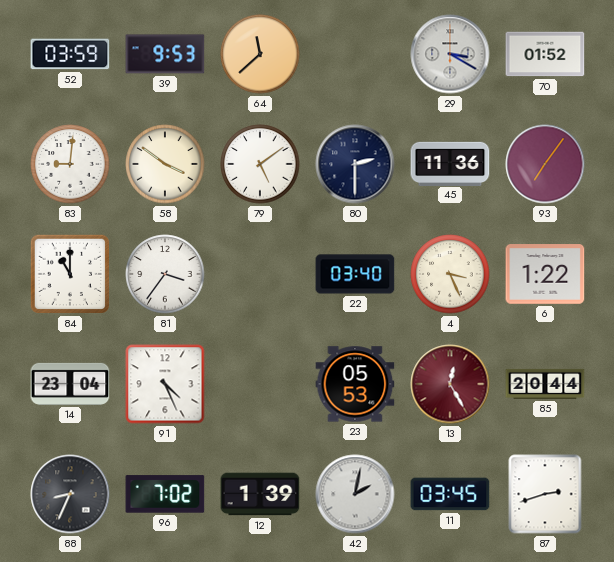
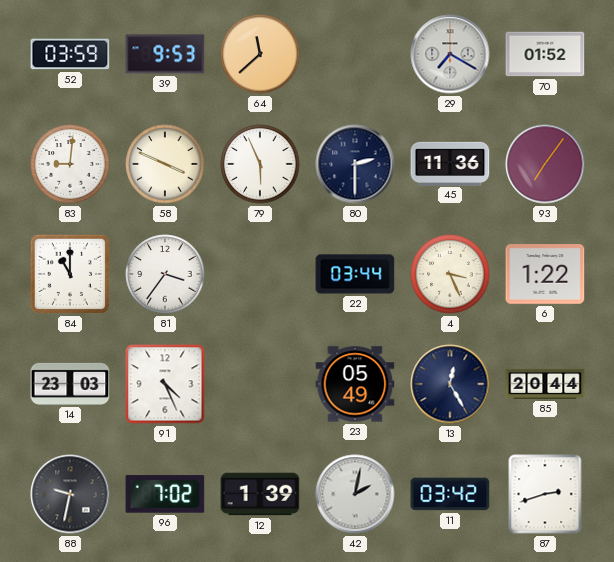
29: 3:20 -> 7:20
58: 3:51 -> 3:49
79: 5:09 -> 5:56
22: 03:40 -> 03:44
14: 23:04 -> 23:03
23: 05:53 -> 05:49
13 dial: burgundy -> navy
88: 8:34 -> 9:32
11: 03:45 -> 03:42
